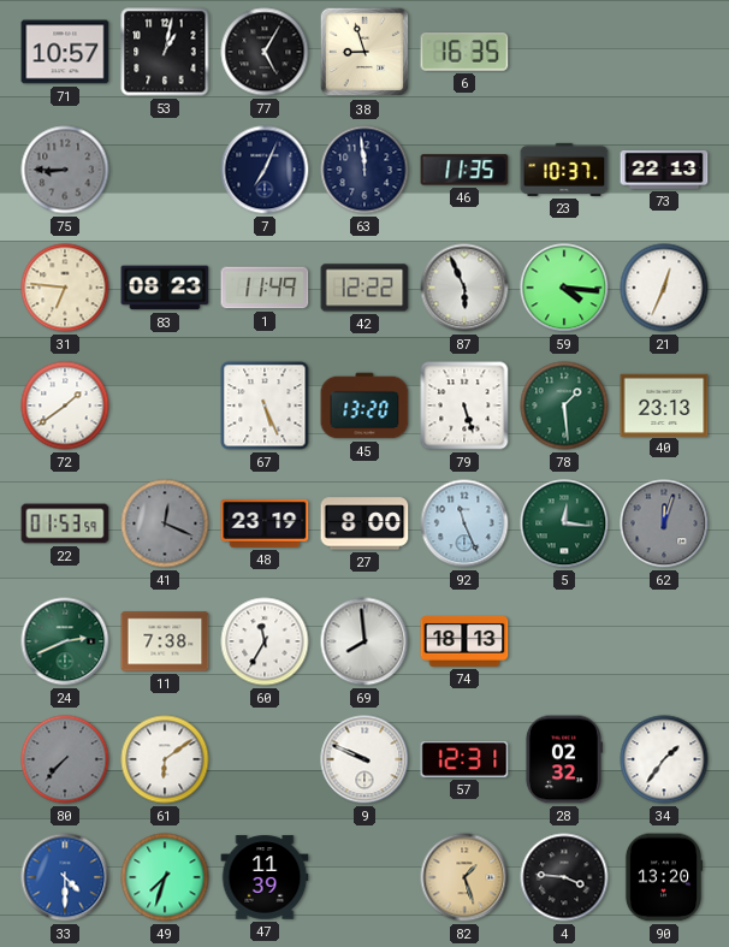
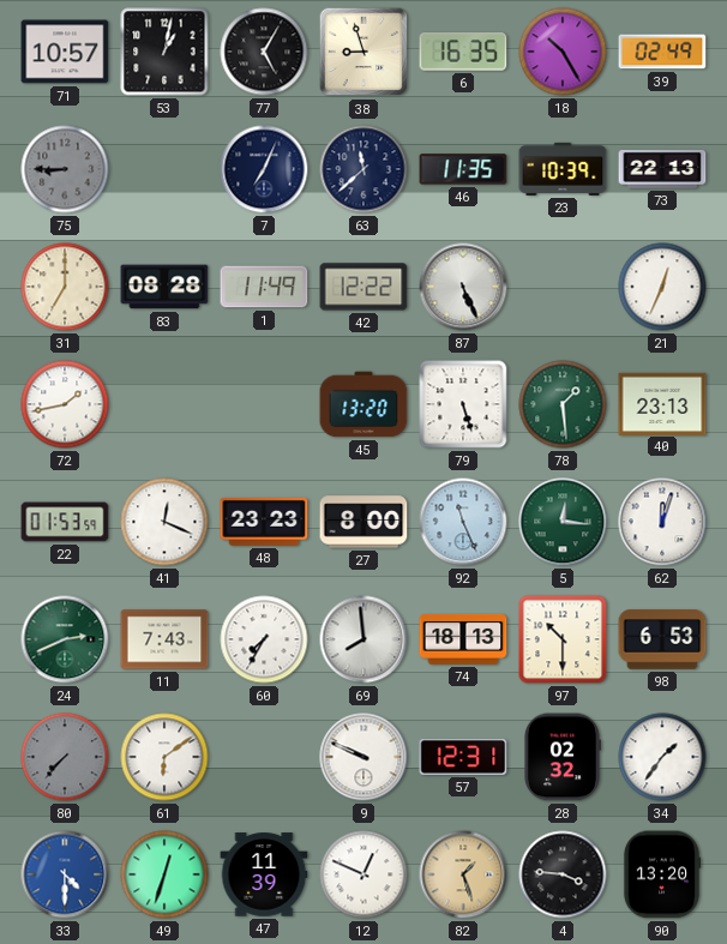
18: none -> 10:25
39: none -> 02:49
63: 11:59 -> 11:38
23: 10:37 -> 10:39
31: 6:46 -> 7:00
83: 08:23 -> 08:28
87: 5:56 -> 5:26
59: 4:16 -> none
72: 1:39 -> 1:43
67: 5:26 -> none
41 dial: grey -> white
48: 23:19 -> 23:23
62 dial: grey -> white
11: 7:38 -> 7:43
60: 11:35 -> 7:35
97: none -> 10:30
98: none -> 6:53
49: 7:33 -> 12:33
12: none -> 12:49
